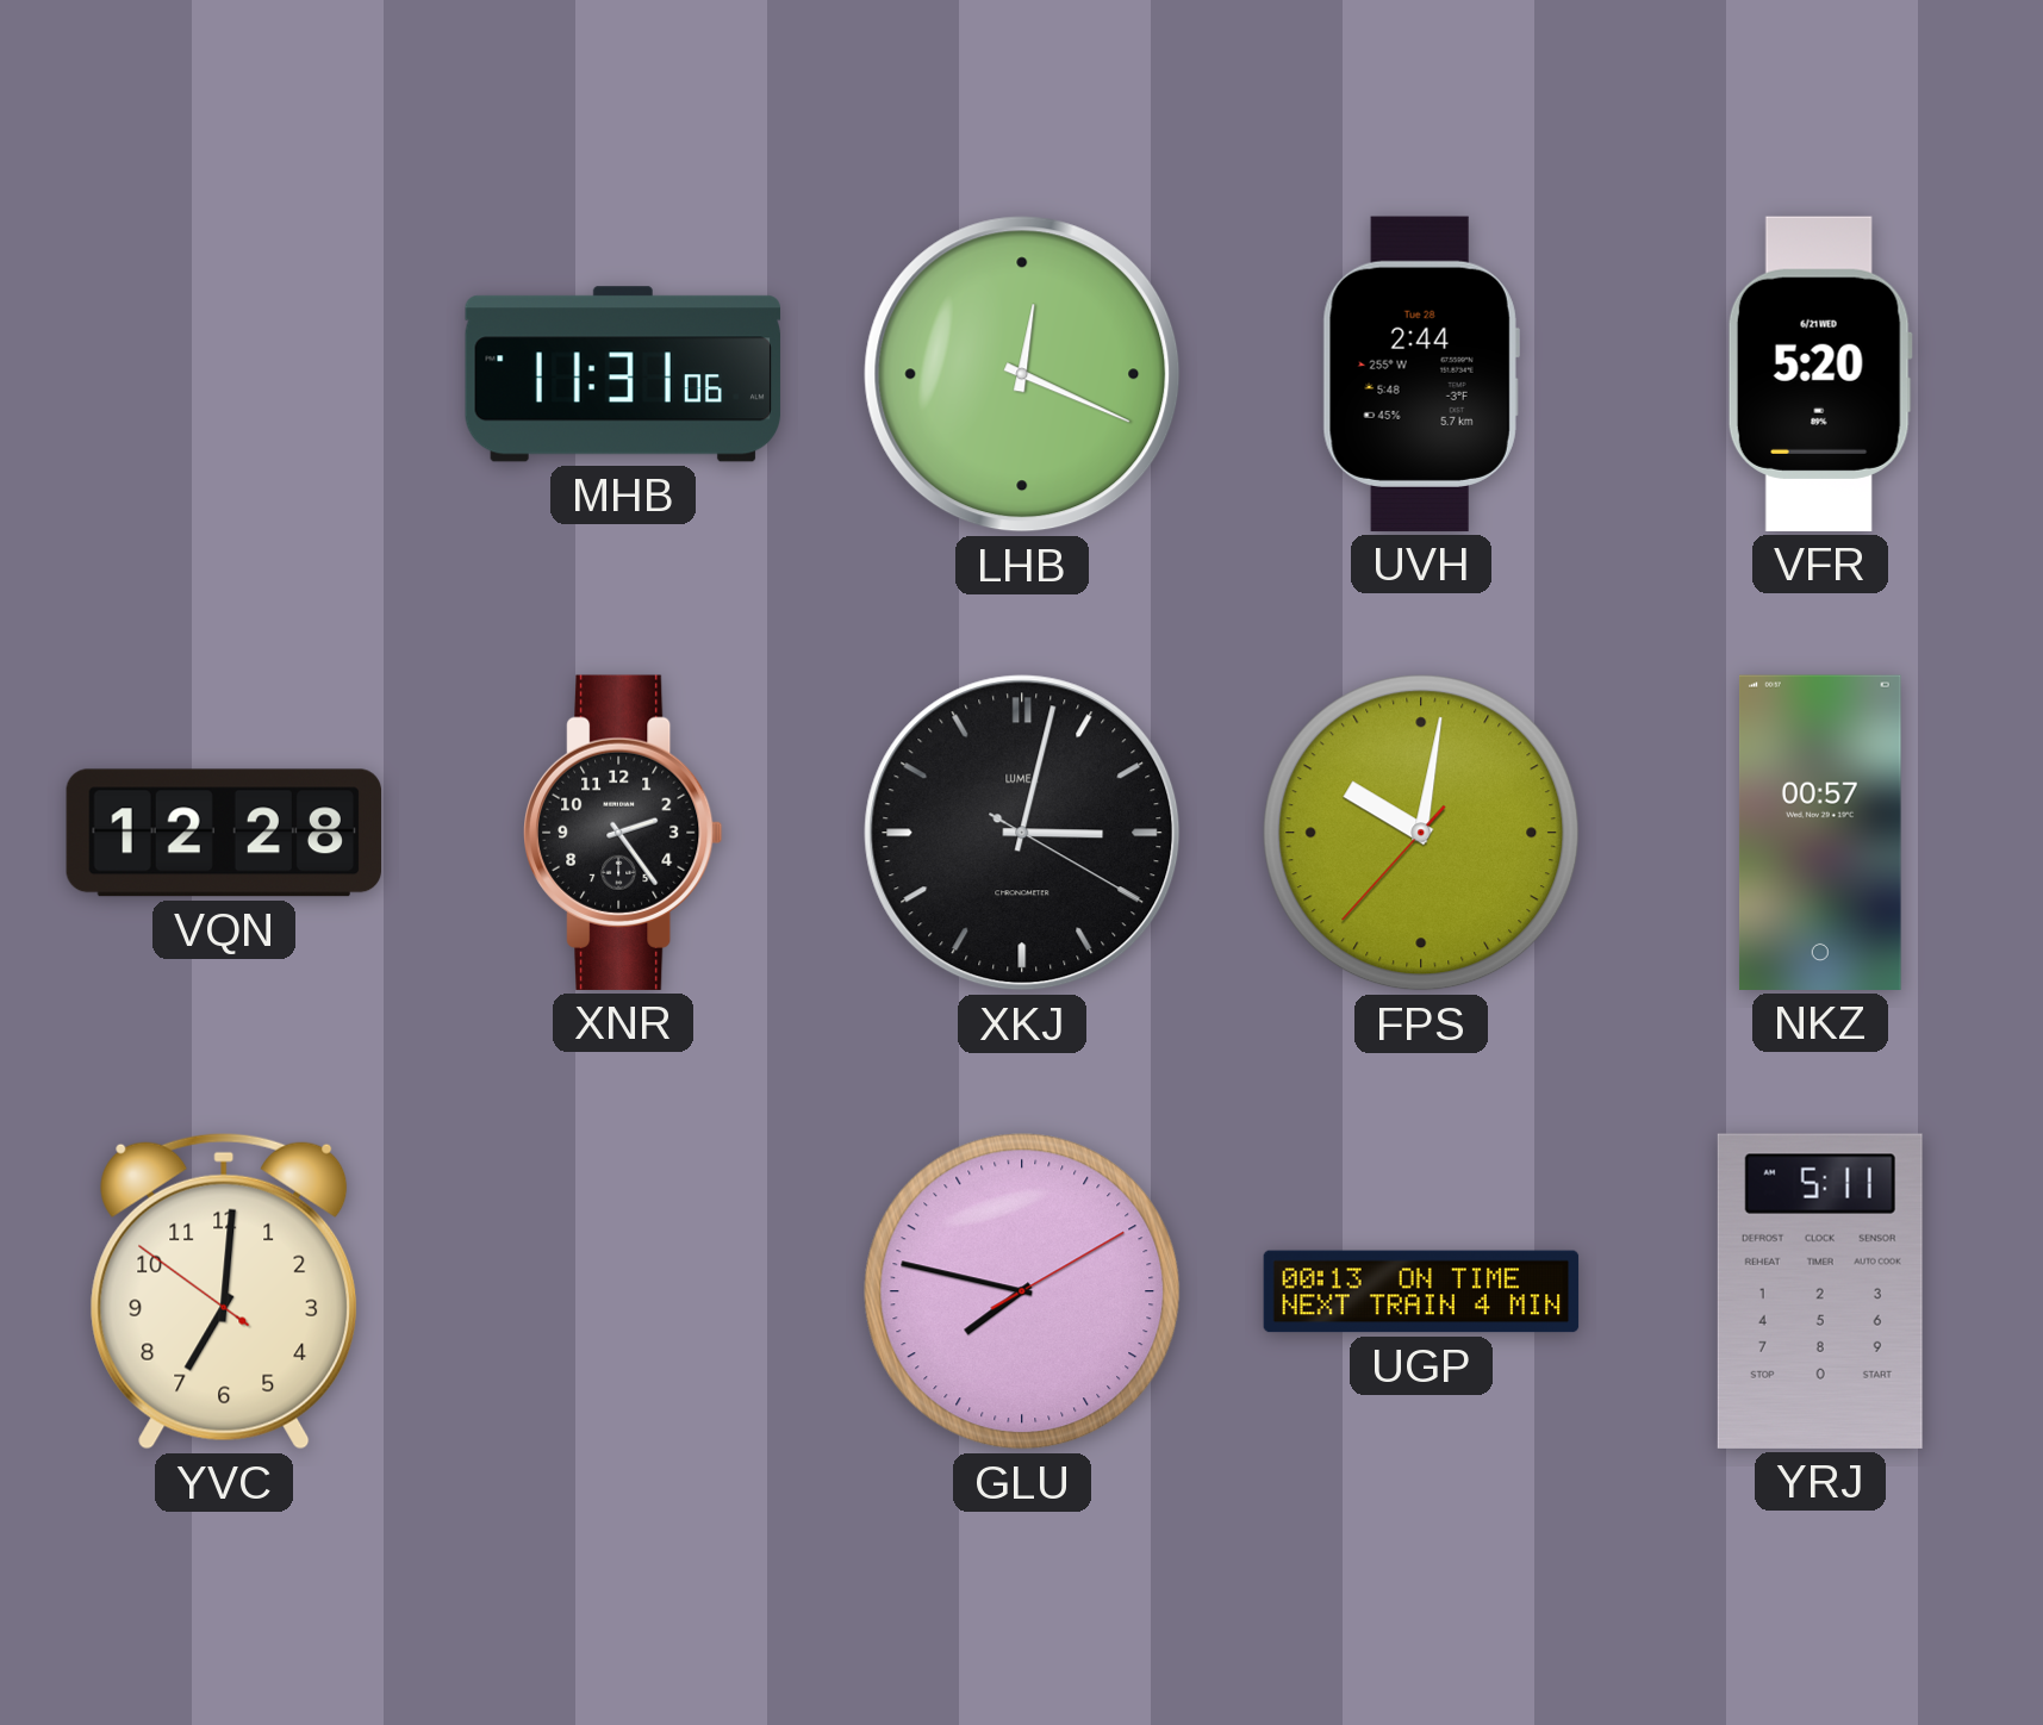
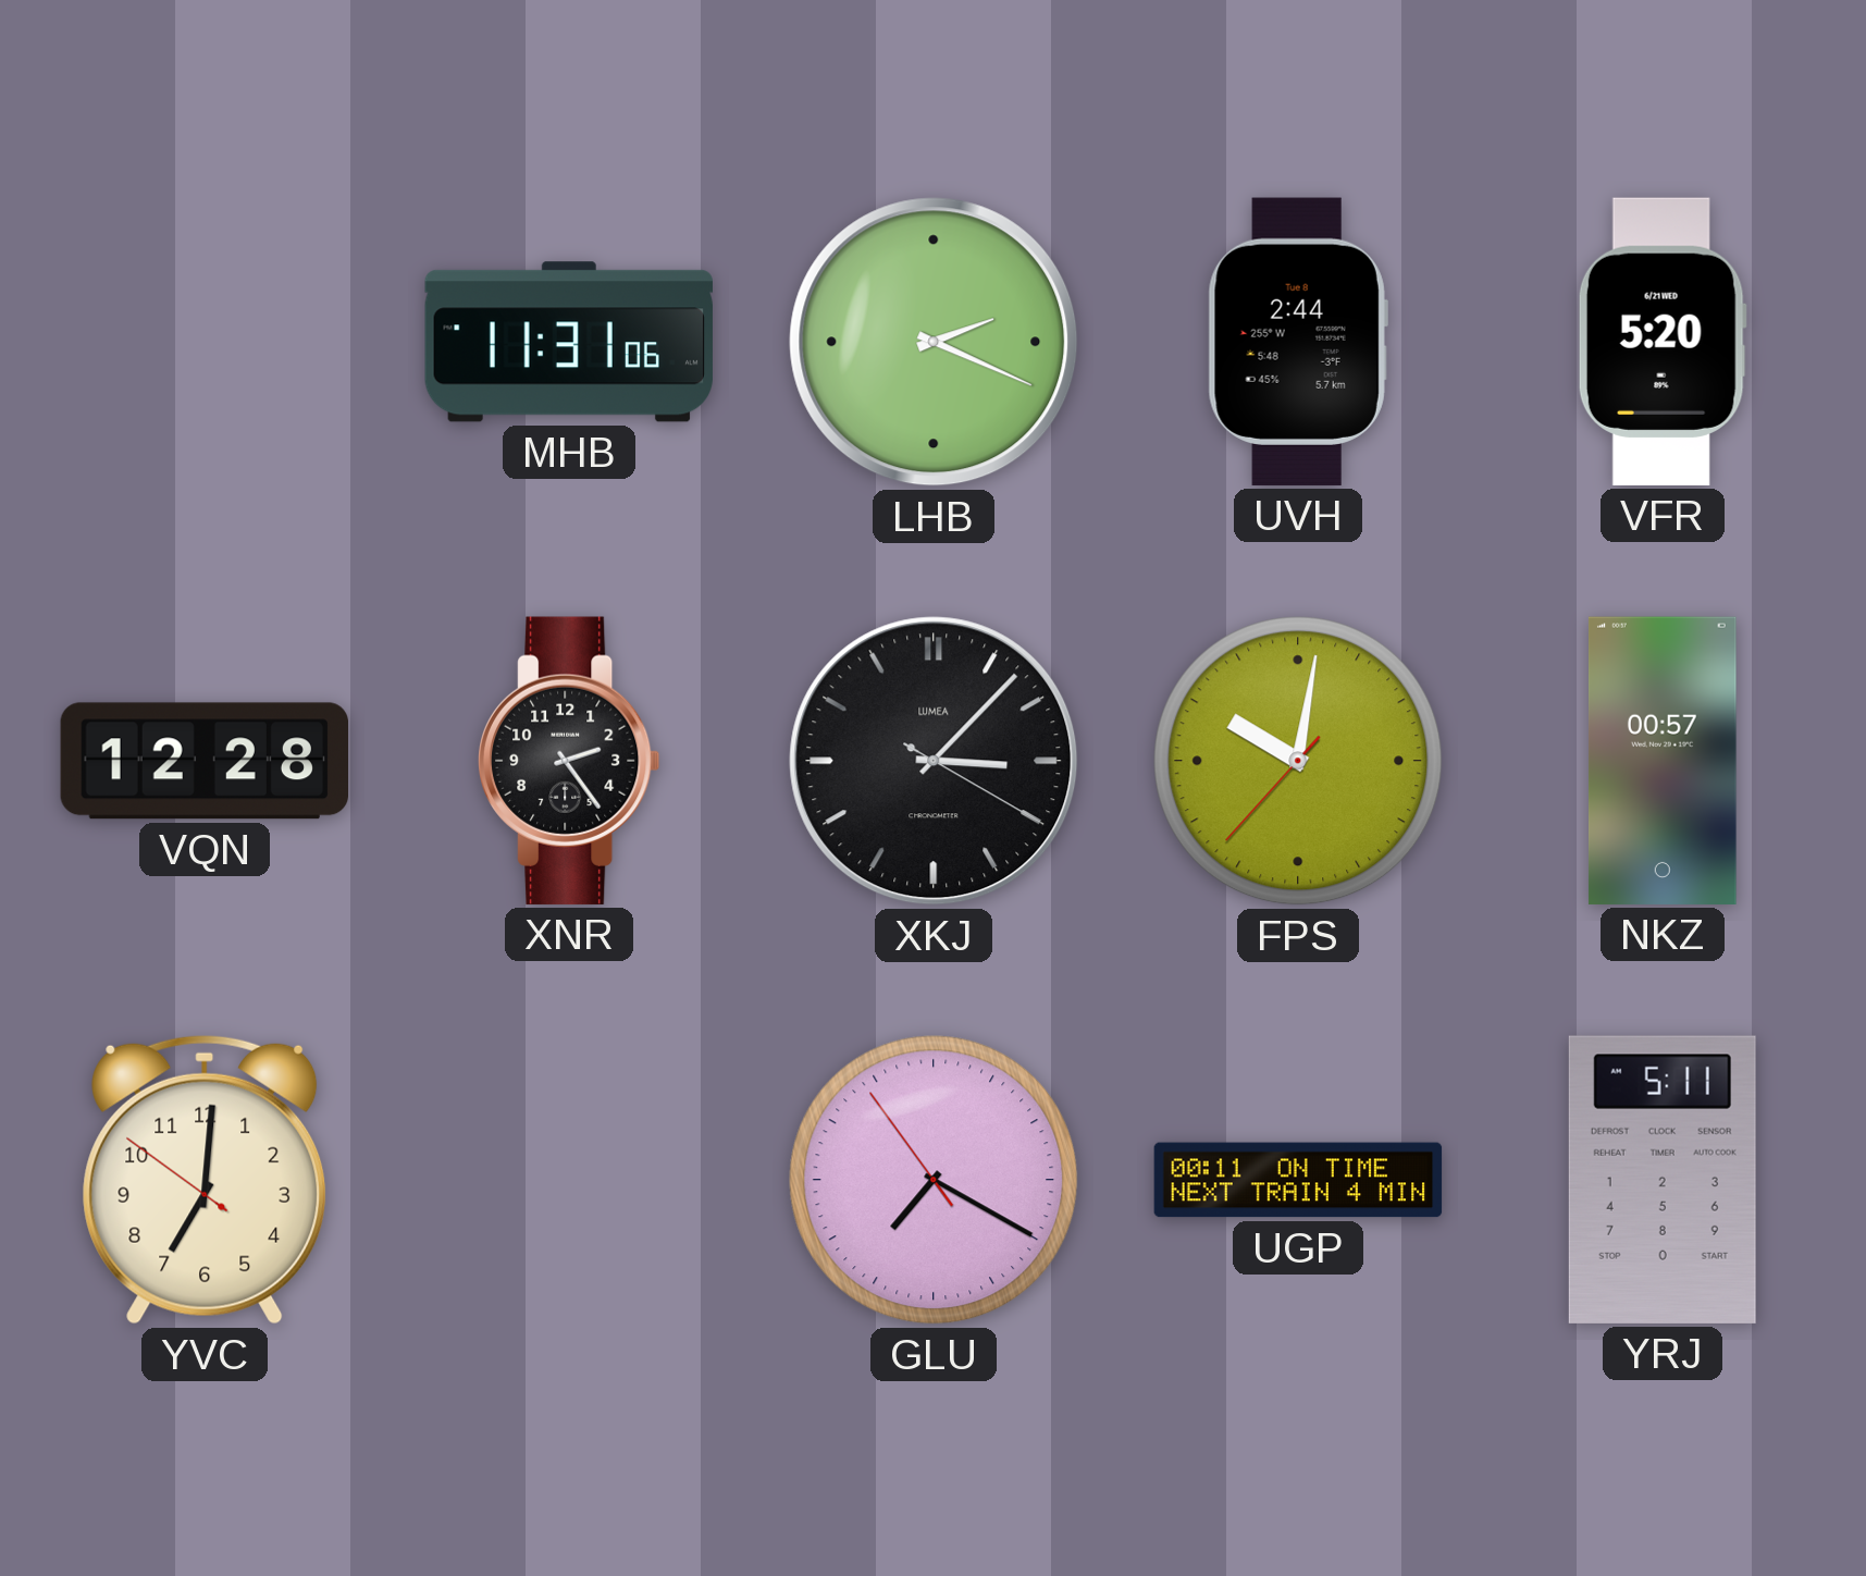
LHB: 12:19 -> 2:19
UVH date: Tue 28 -> Tue 8
XKJ: 3:02 -> 3:07
GLU: 7:47 -> 7:19
UGP: 00:13 -> 00:11
